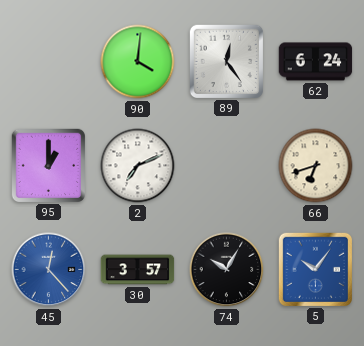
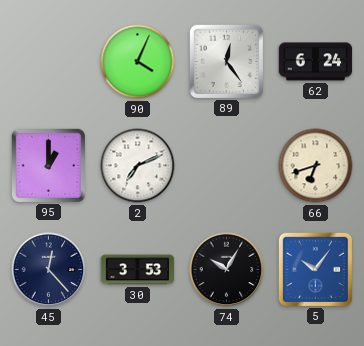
90: 4:01 -> 4:04
45 dial: blue -> navy
30: 3:57 -> 3:53
